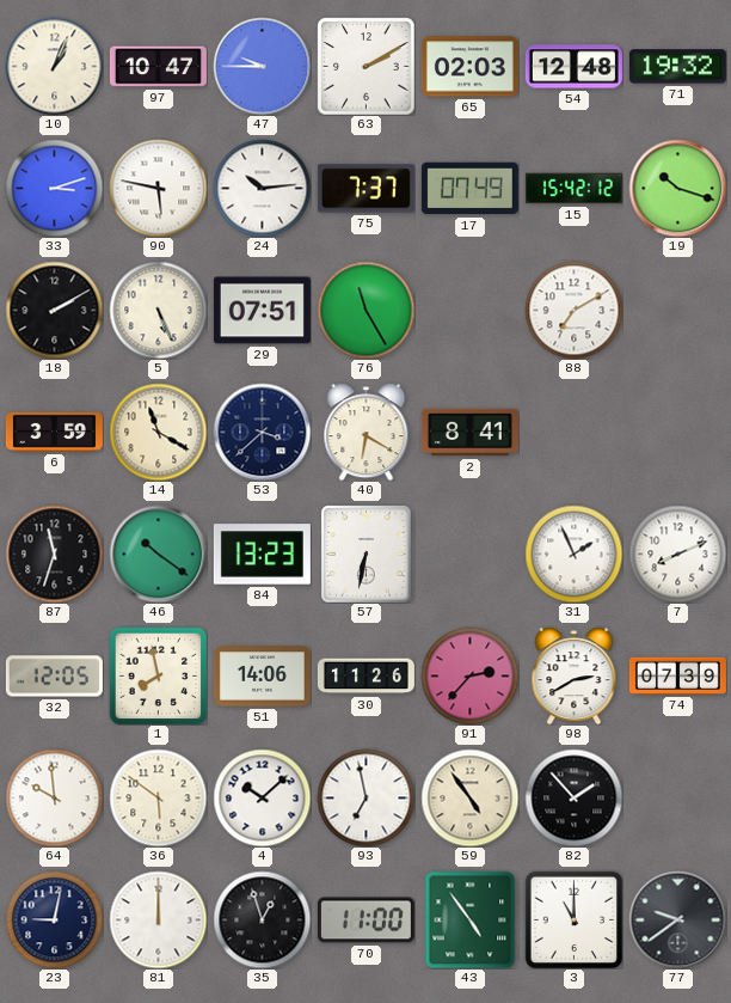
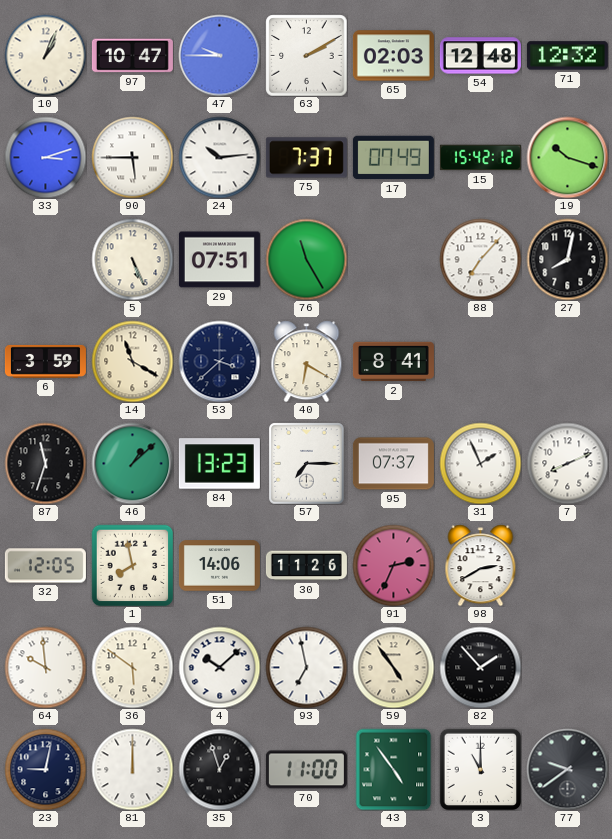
71: 19:32 -> 12:32
90: 5:47 -> 5:45
18: 2:10 -> none
88: 7:10 -> 7:07
27: none -> 8:02
46: 10:21 -> 1:08
57: 6:32 -> 7:15
95: none -> 07:37
91: 2:37 -> 2:34
74: 07:39 -> none
